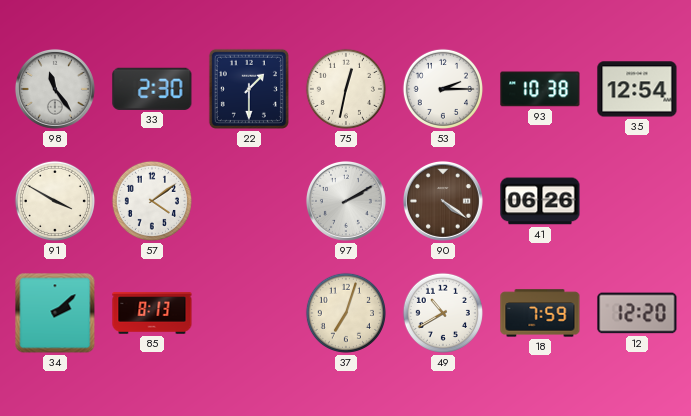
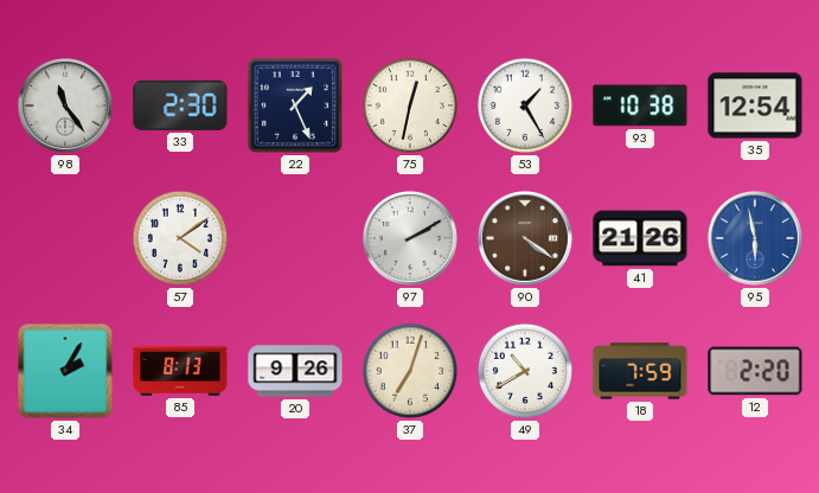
22: 1:30 -> 1:26
53: 2:15 -> 1:25
91: 3:50 -> none
41: 06:26 -> 21:26
95: none -> 5:58
34: 2:08 -> 2:05
20: none -> 9:26
12: 12:20 -> 2:20
